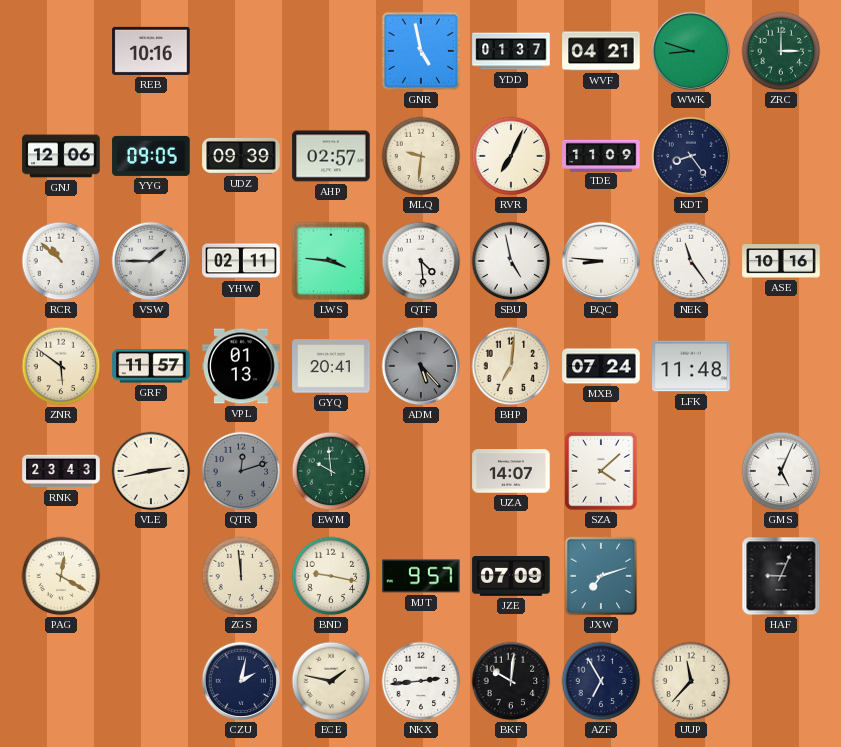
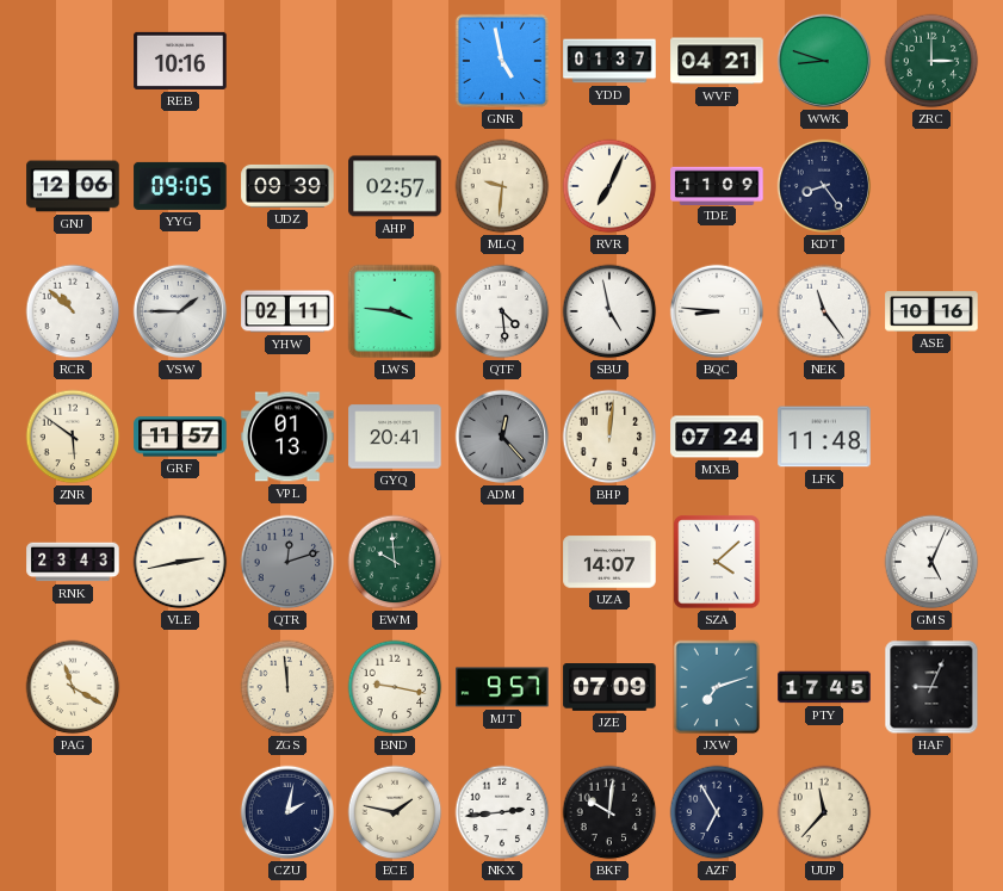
ADM: 5:23 -> 12:23
BHP: 7:01 -> 12:01
PAG: 12:20 -> 11:20
PTY: none -> 17:45
